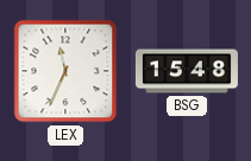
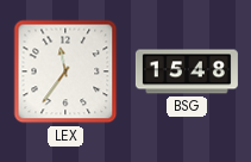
LEX: 11:34 -> 11:36
